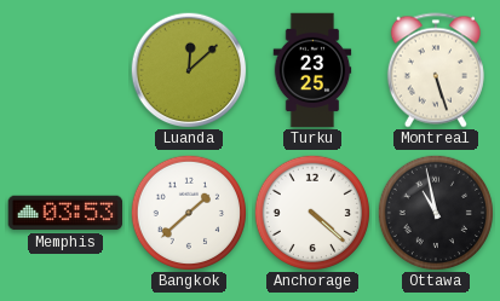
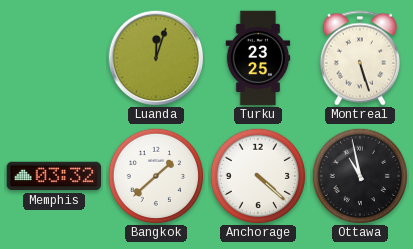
Luanda: 12:08 -> 12:03
Memphis: 03:53 -> 03:32
